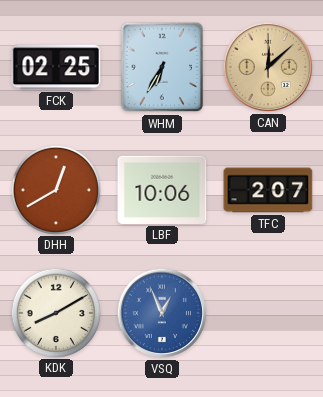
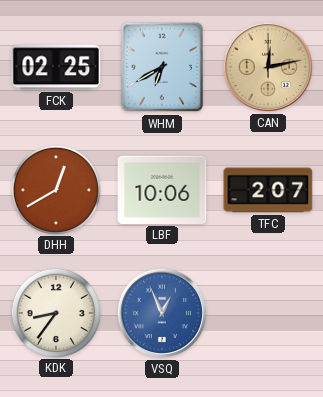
WHM: 6:35 -> 6:40
CAN: 12:08 -> 12:13
KDK: 8:10 -> 8:36
